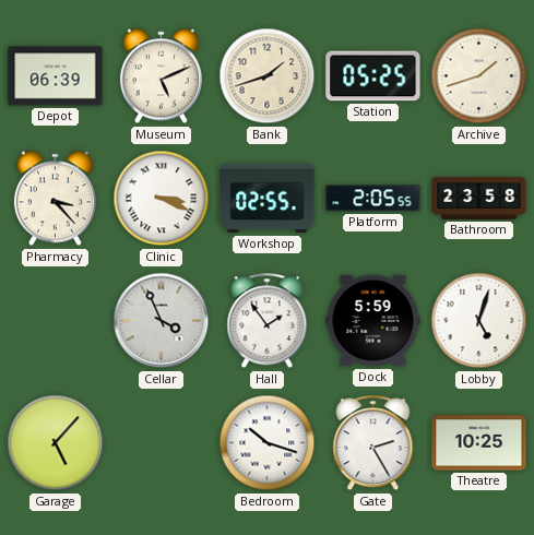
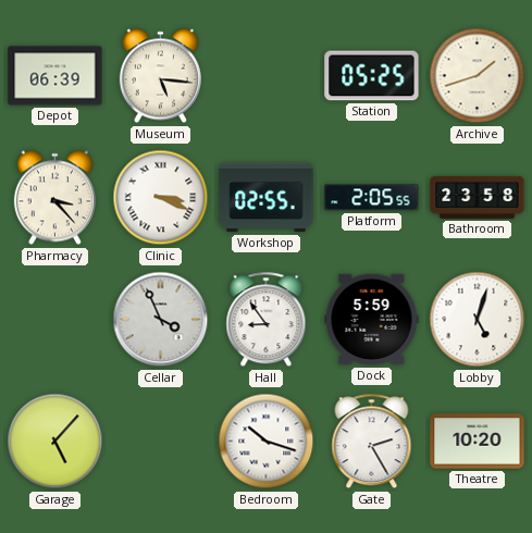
Museum: 5:11 -> 5:16
Bank: 1:42 -> none
Hall: 1:54 -> 8:54
Theatre: 10:25 -> 10:20
